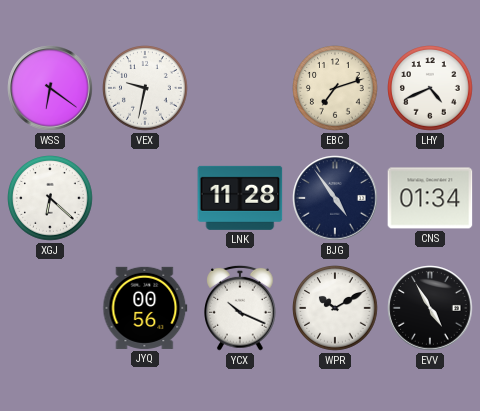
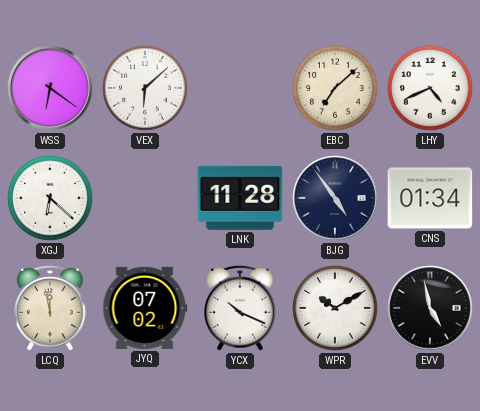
VEX: 9:32 -> 6:08
EBC: 7:12 -> 7:08
LCQ: none -> 11:58
JYQ: 00:56 -> 07:02
EVV: 4:55 -> 4:58
